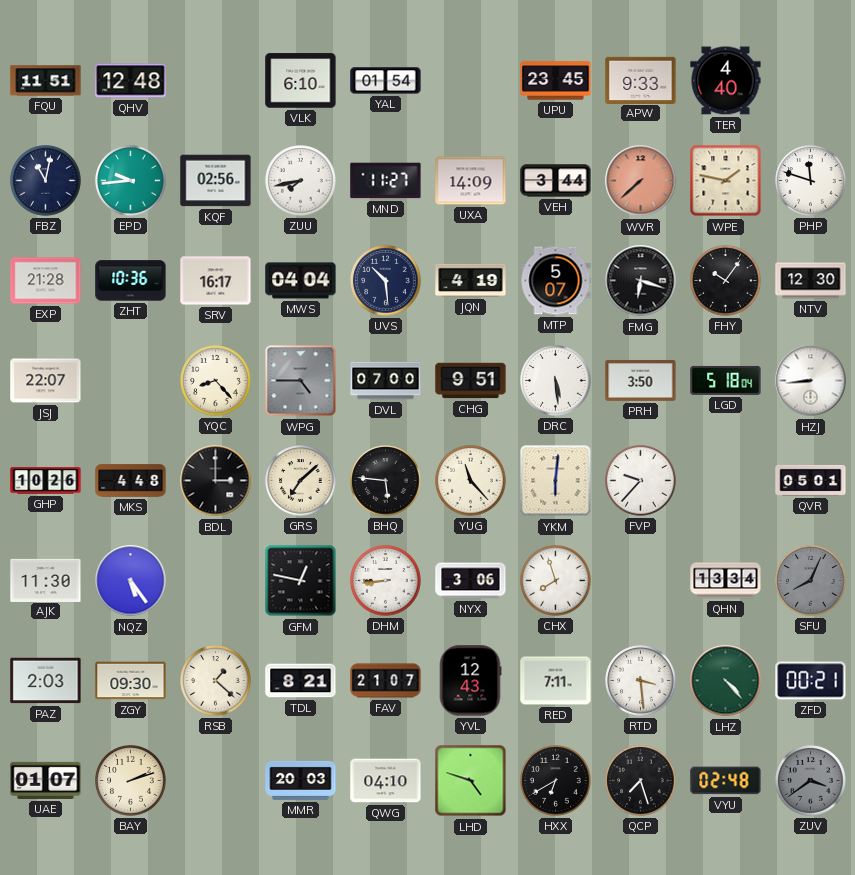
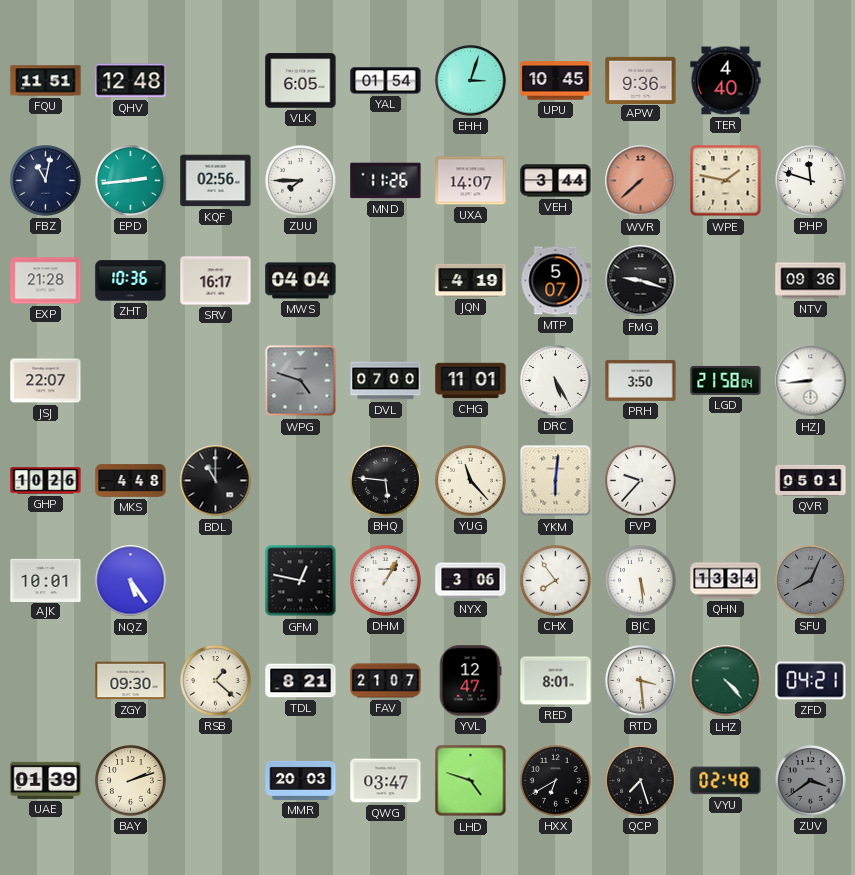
VLK: 6:10 -> 6:05
EHH: none -> 3:03
UPU: 23:45 -> 10:45
APW: 9:33 -> 9:36
EPD: 9:44 -> 2:44
ZUU: 7:43 -> 7:45
MND: 11:27 -> 11:26
UXA: 14:09 -> 14:07
UVS: 10:29 -> none
FMG: 6:18 -> 9:18
FHY: 10:06 -> none
NTV: 12:30 -> 09:36
YQC: 8:23 -> none
WPG: 4:45 -> 4:48
CHG: 9:51 -> 11:01
DRC: 5:29 -> 5:25
LGD: 5:18 -> 21:58
BDL: 3:00 -> 11:00
GRS: 7:08 -> none
AJK: 11:30 -> 10:01
DHM: 8:44 -> 1:05
CHX: 7:57 -> 7:54
BJC: none -> 5:29
PAZ: 2:03 -> none
YVL: 12:43 -> 12:47
RED: 7:11 -> 8:01
ZFD: 00:21 -> 04:21
UAE: 01:07 -> 01:39
QWG: 04:10 -> 03:47
